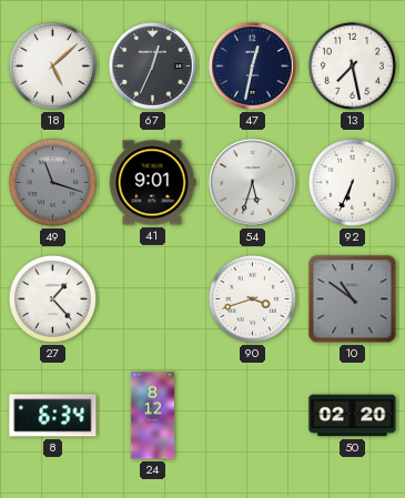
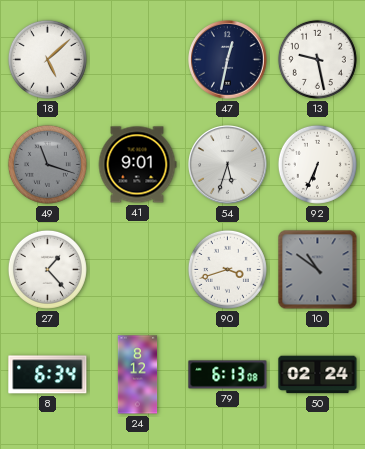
67: 12:34 -> none
13: 7:28 -> 9:28
79: none -> 6:13
50: 02:20 -> 02:24
